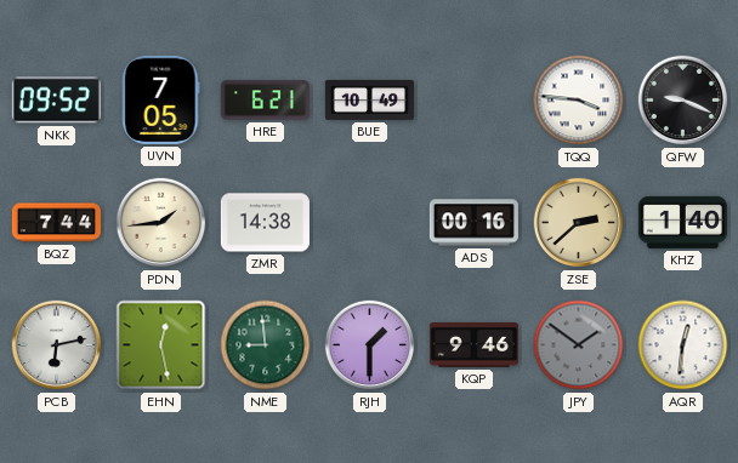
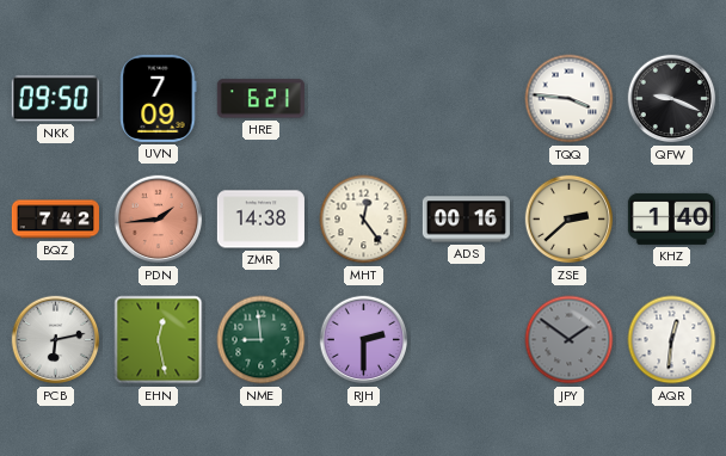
NKK: 09:52 -> 09:50
UVN: 7:05 -> 7:09
BUE: 10:49 -> none
BQZ: 7:44 -> 7:42
PDN dial: cream -> salmon
MHT: none -> 12:24
RJH: 1:30 -> 2:30
KQP: 9:46 -> none
